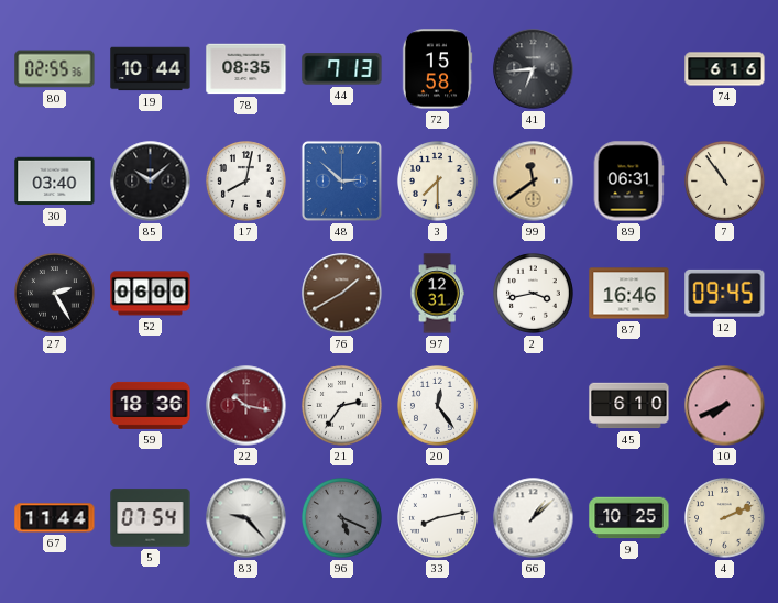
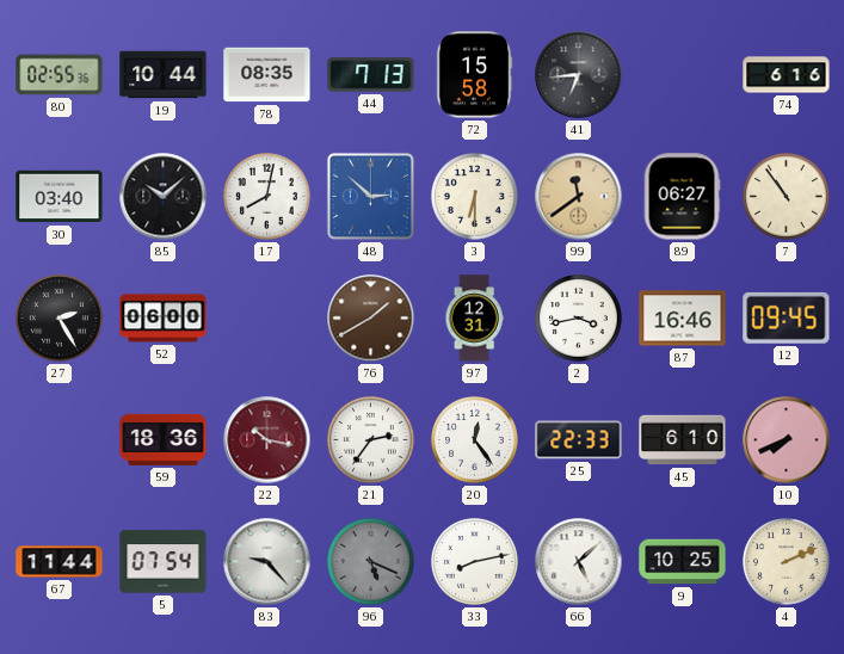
3: 7:30 -> 6:30
89: 06:31 -> 06:27
25: none -> 22:33
66: 1:08 -> 5:08
